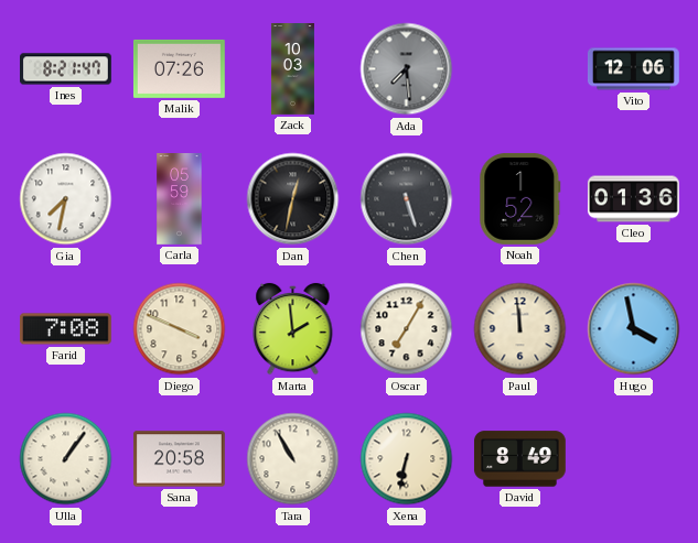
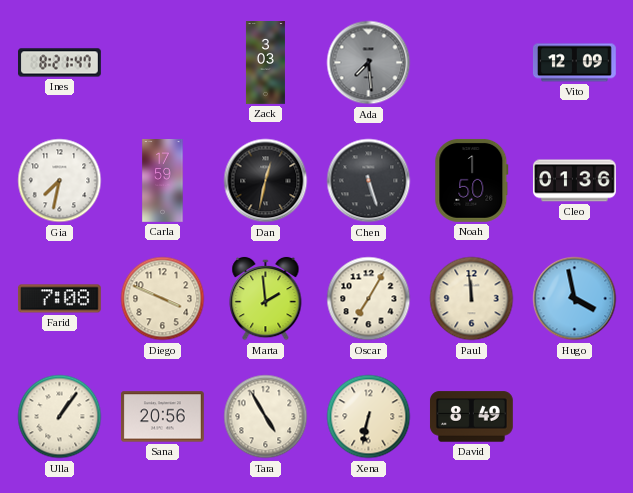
Malik: 07:26 -> none
Zack: 10:03 -> 3:03
Vito: 12:06 -> 12:09
Carla: 05:59 -> 17:59
Noah: 1:52 -> 1:50
Sana: 20:58 -> 20:56
Tara: 10:55 -> 4:55
